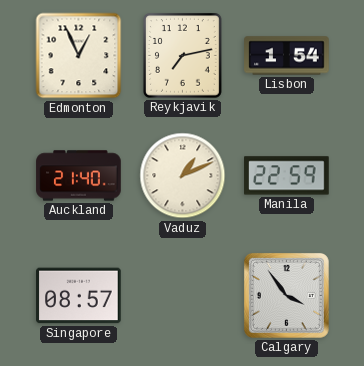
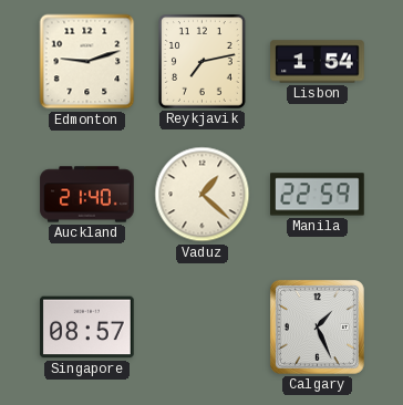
Edmonton: 12:56 -> 9:12
Vaduz: 1:11 -> 1:22
Calgary: 3:54 -> 1:26
